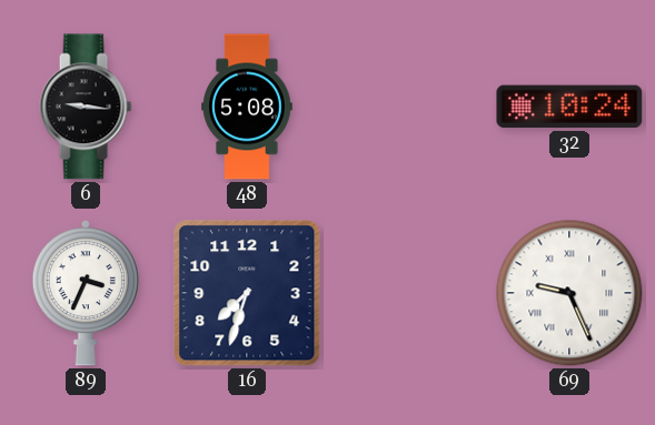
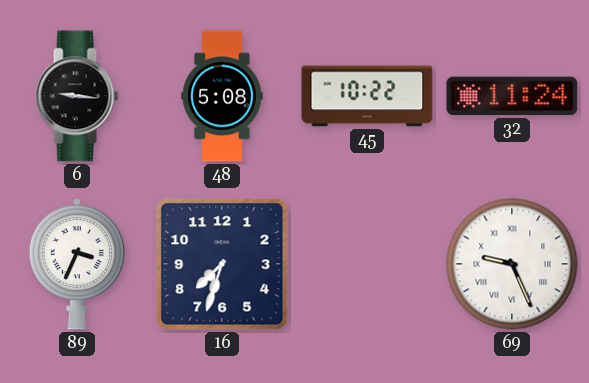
45: none -> 10:22
32: 10:24 -> 11:24
